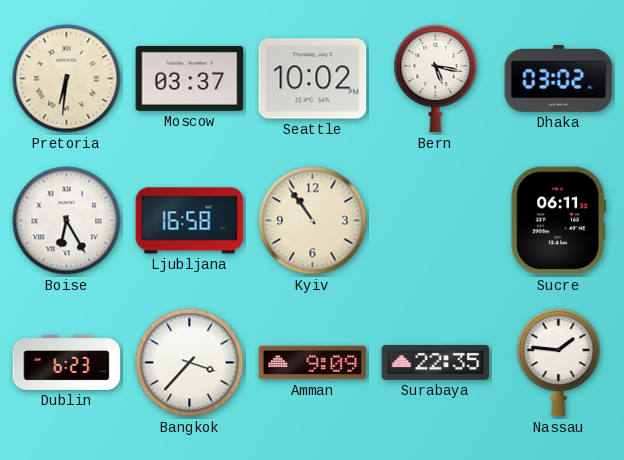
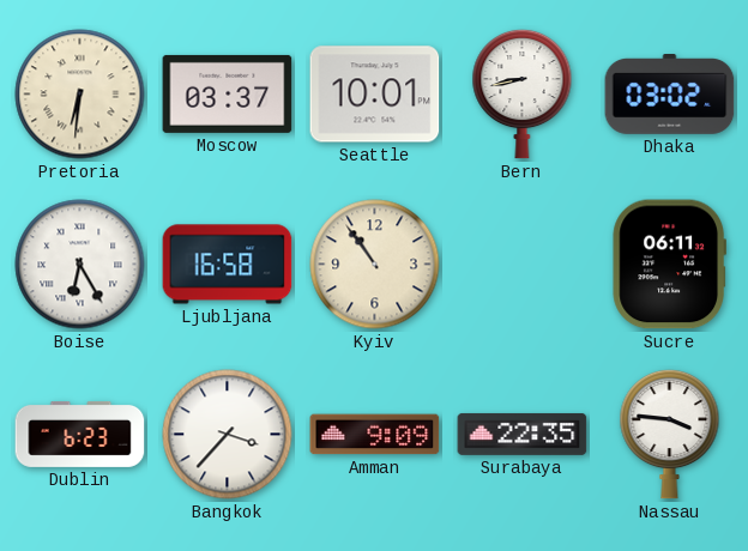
Seattle: 10:02 -> 10:01
Bern: 5:17 -> 8:43
Nassau: 1:46 -> 3:46
